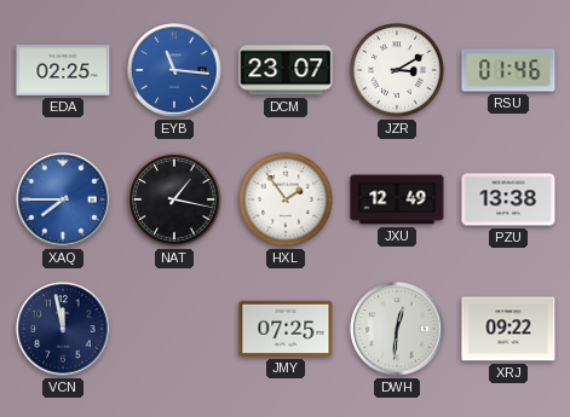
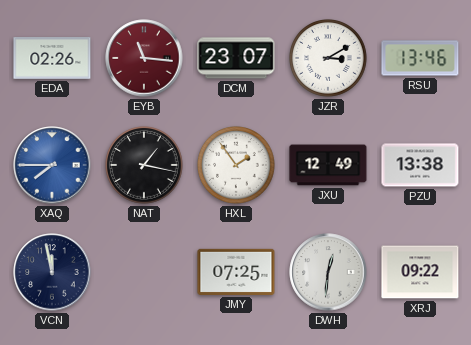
EDA: 02:25 -> 02:26
EYB dial: blue -> burgundy
RSU: 01:46 -> 13:46
